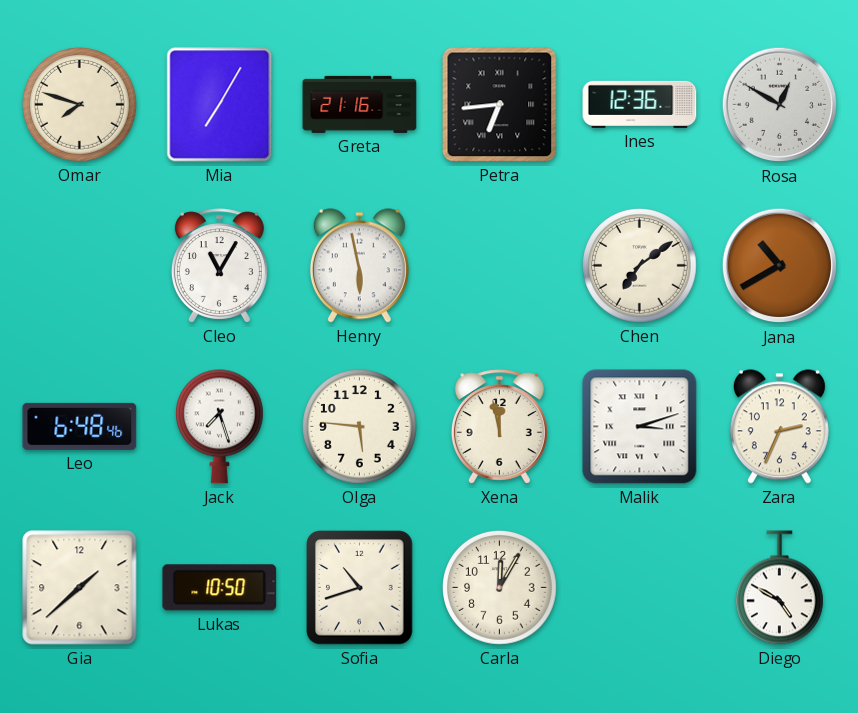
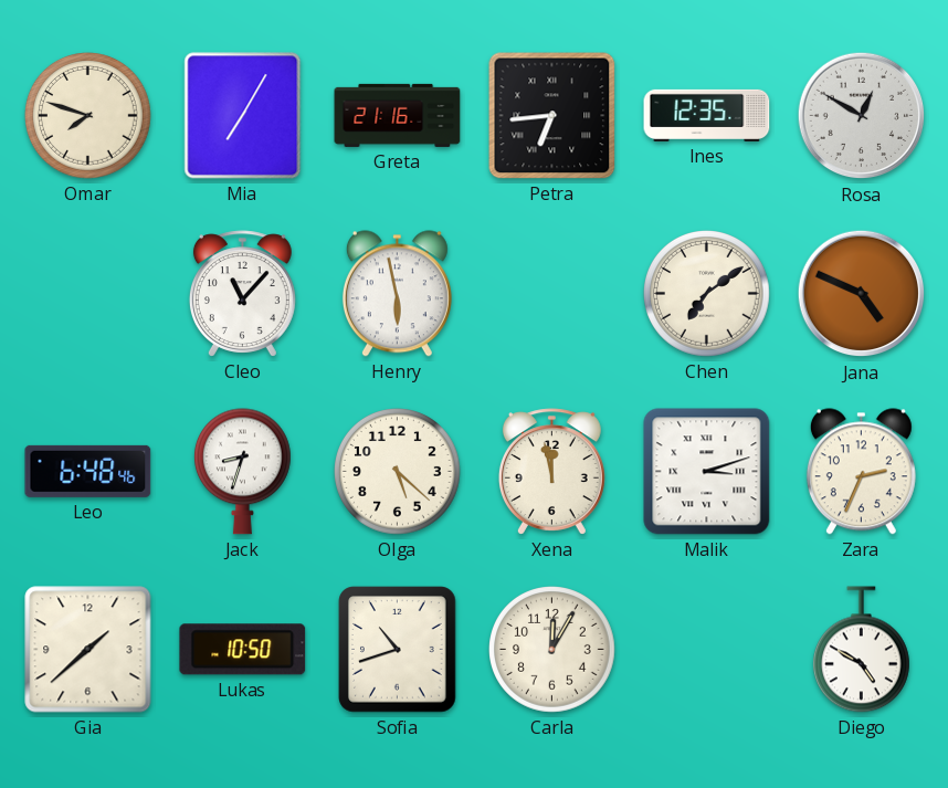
Ines: 12:36 -> 12:35
Cleo: 11:05 -> 11:07
Jana: 10:40 -> 4:49
Jack: 7:27 -> 8:33
Olga: 5:46 -> 5:22
